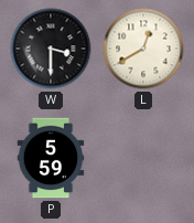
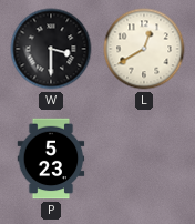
P: 5:59 -> 5:23
